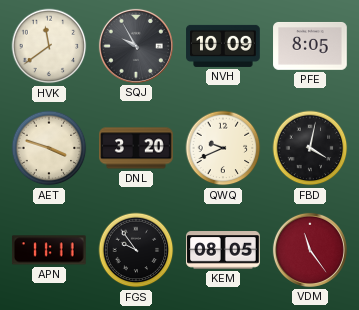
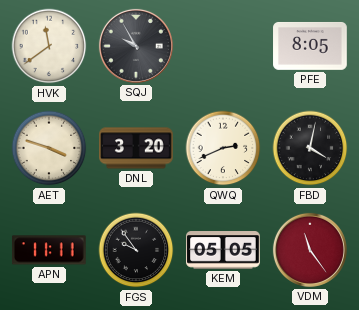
NVH: 10:09 -> none
QWQ: 9:41 -> 2:41
KEM: 08:05 -> 05:05
